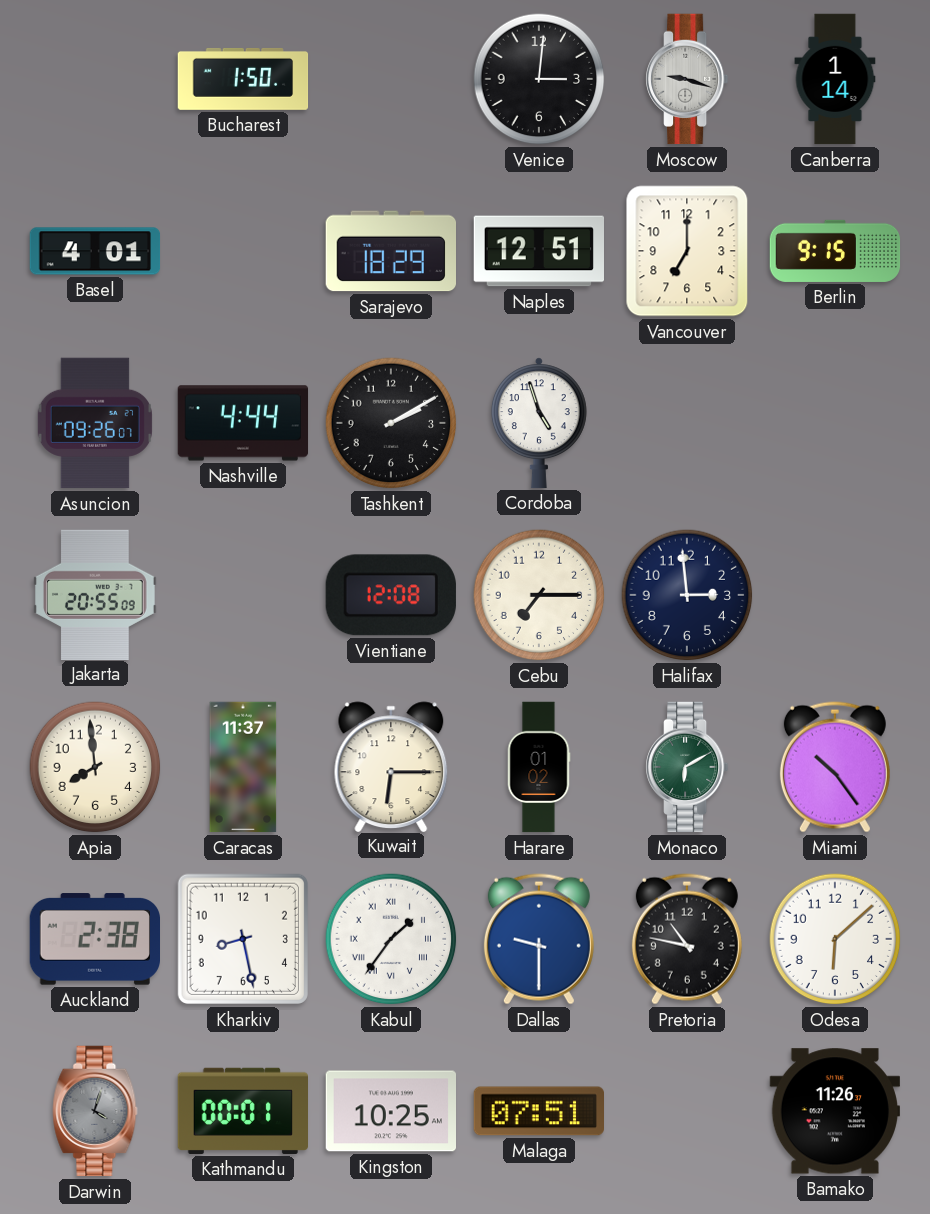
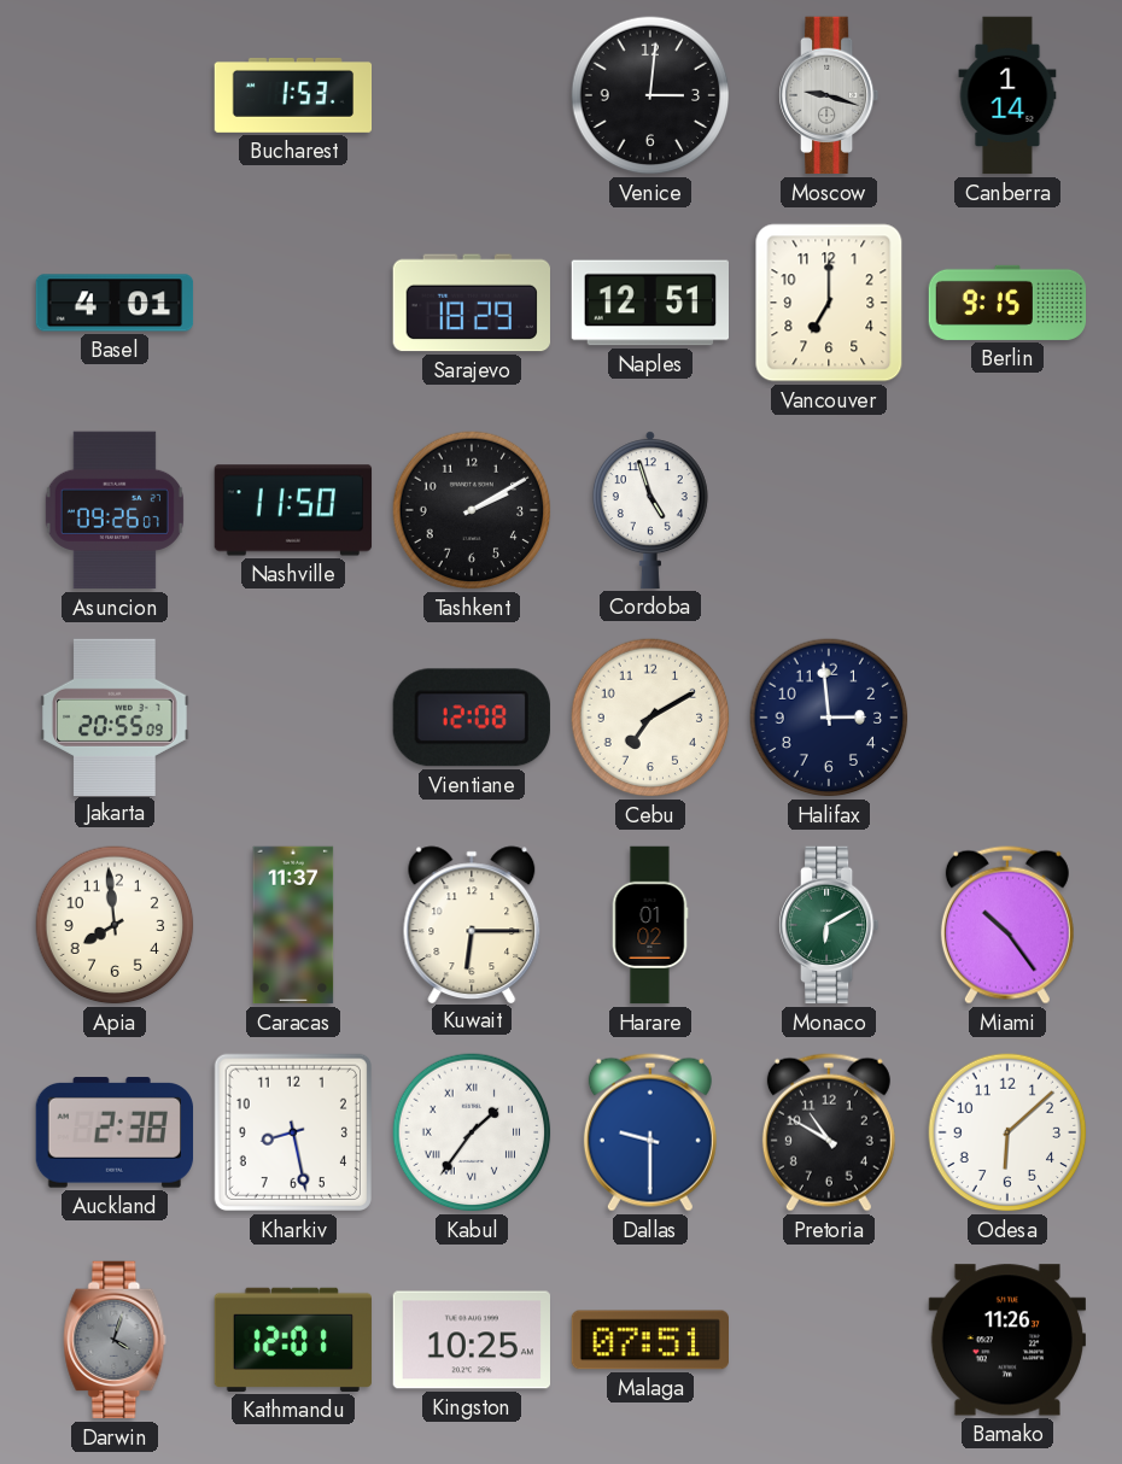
Bucharest: 1:50 -> 1:53
Nashville: 4:44 -> 11:50
Cebu: 7:15 -> 7:10
Pretoria: 10:47 -> 10:50
Kathmandu: 00:01 -> 12:01
